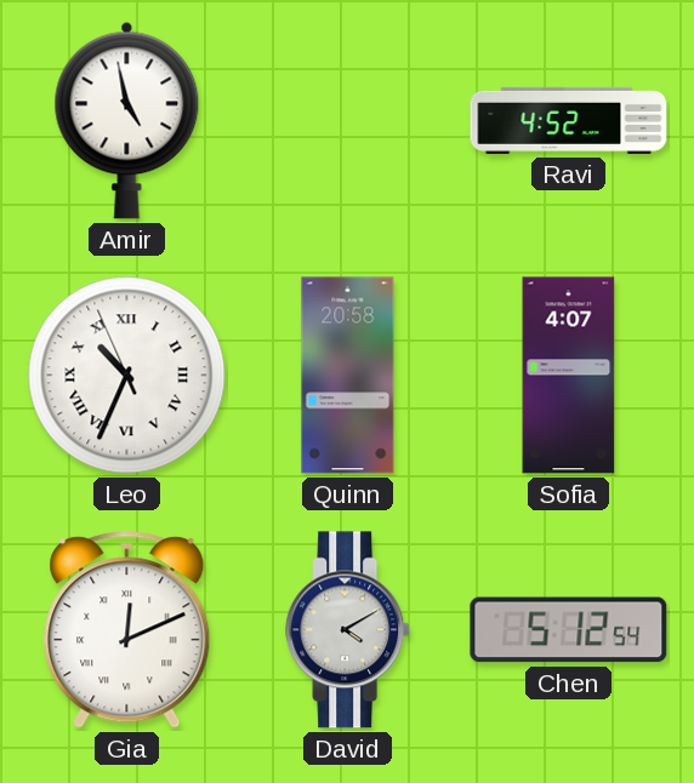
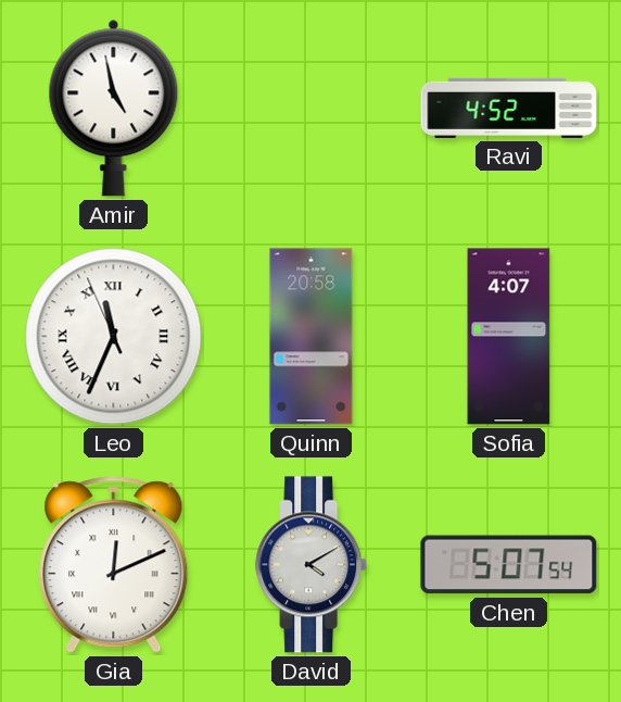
Leo: 10:33 -> 11:33
Chen: 5:12 -> 5:07
